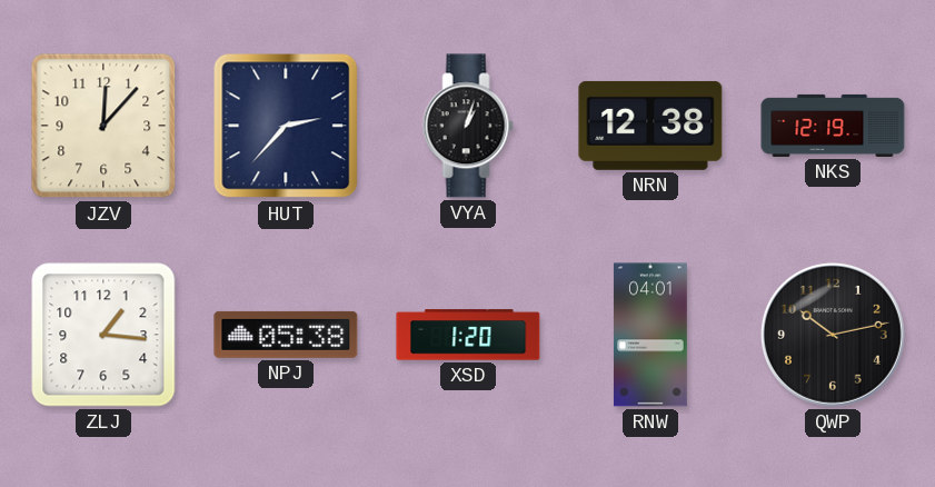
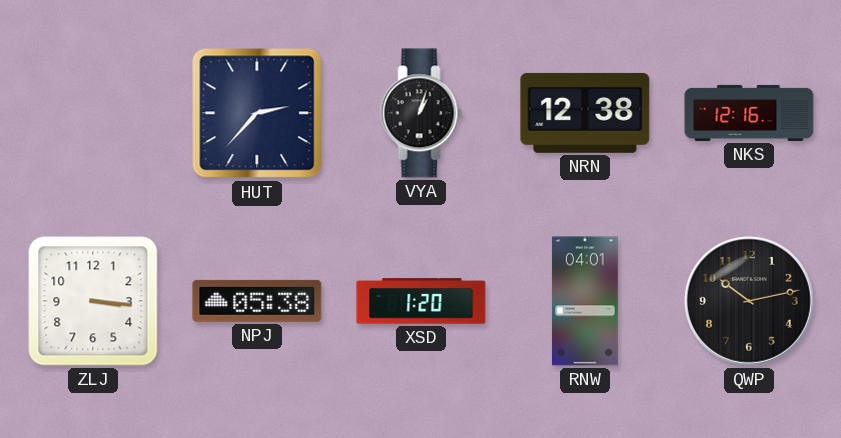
JZV: 12:07 -> none
NKS: 12:19 -> 12:16
ZLJ: 1:16 -> 3:16
